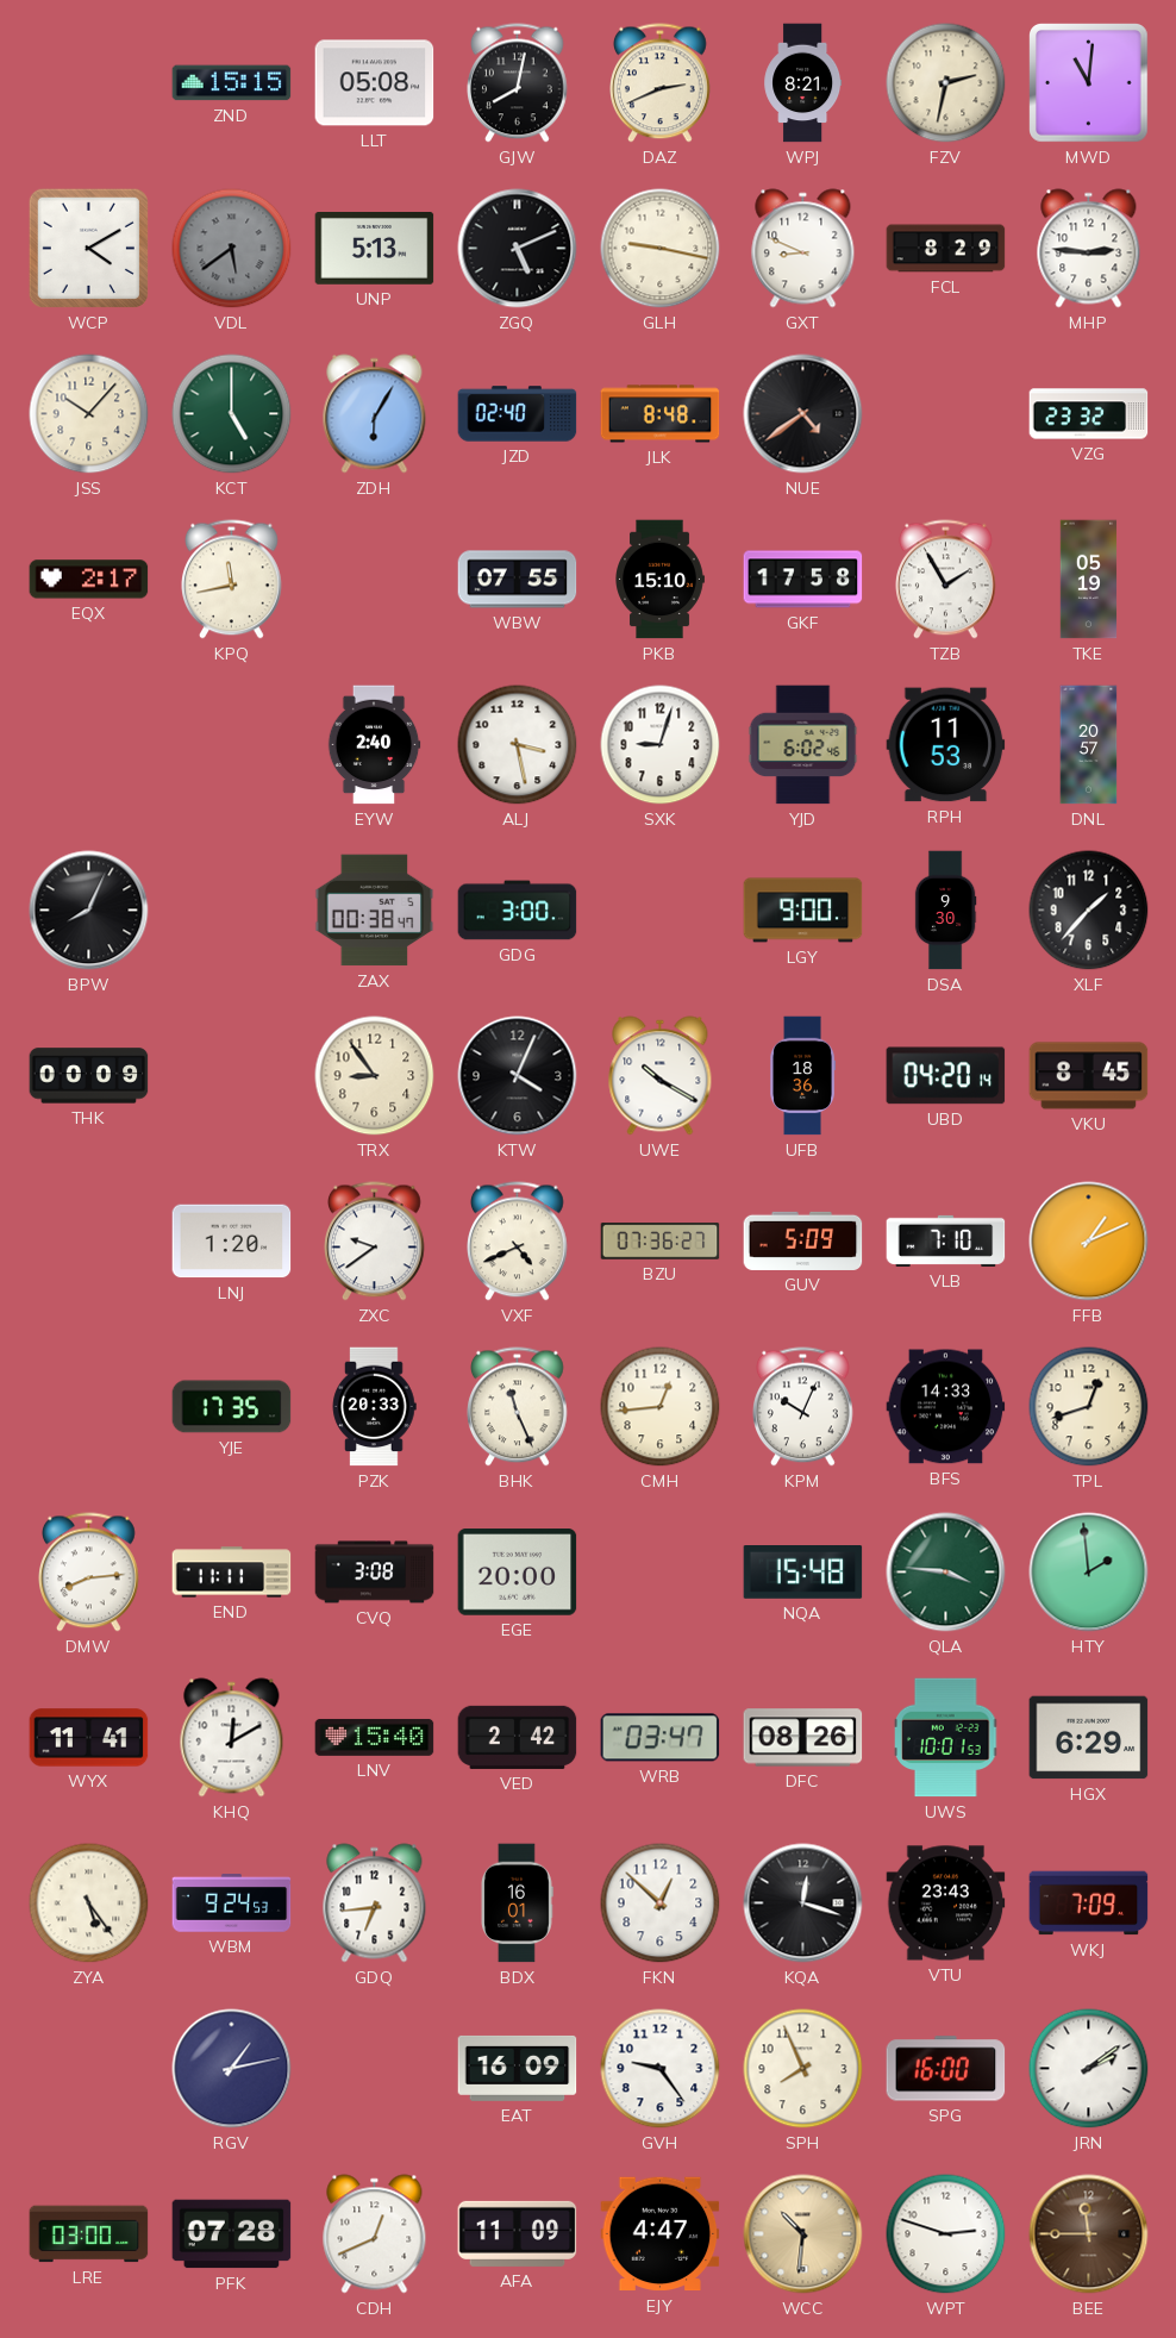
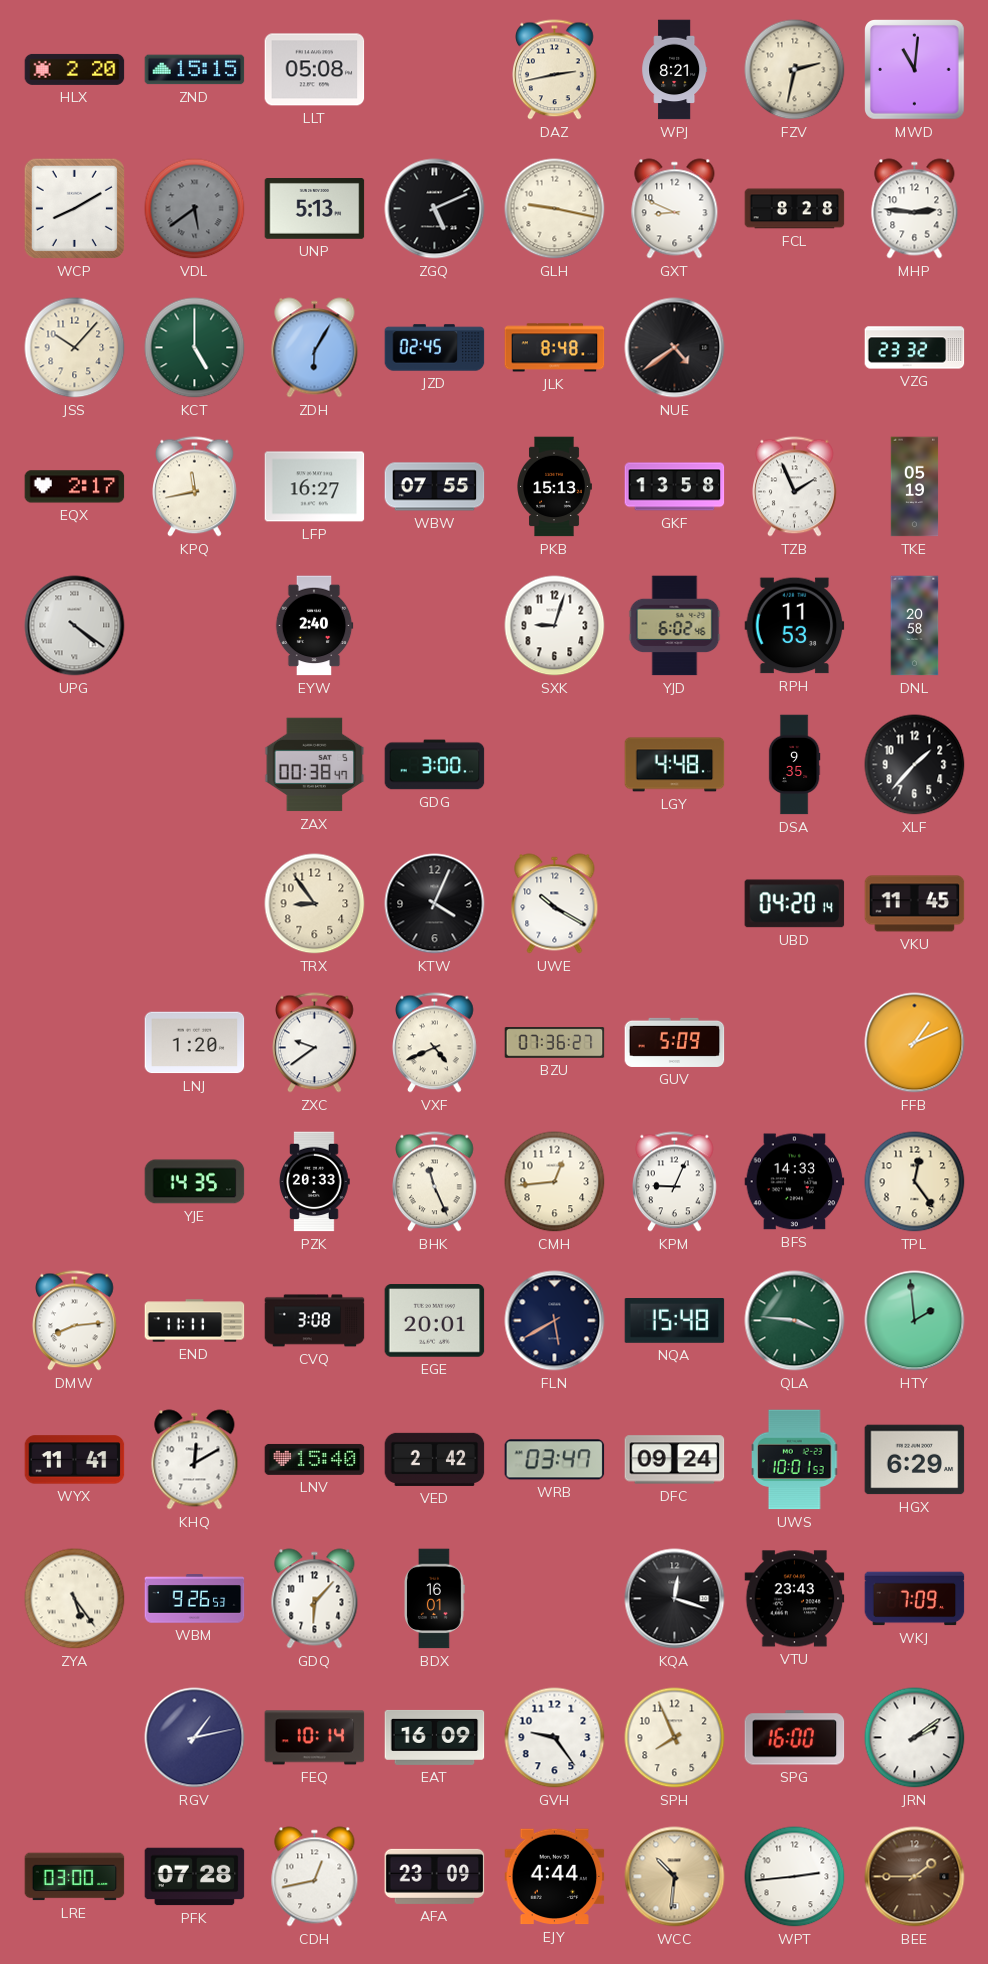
HLX: none -> 2:20
GJW: 8:02 -> none
DAZ: 2:41 -> 2:43
WCP: 4:10 -> 8:10
FCL: 8:29 -> 8:28
JZD: 02:40 -> 02:45
LFP: none -> 16:27
PKB: 15:10 -> 15:13
GKF: 17:58 -> 13:58
TZB: 1:55 -> 1:56
UPG: none -> 4:21
ALJ: 3:28 -> none
DNL: 20:57 -> 20:58
BPW: 8:04 -> none
LGY: 9:00 -> 4:48
DSA: 9:30 -> 9:35
THK: 00:09 -> none
UFB: 18:36 -> none
VKU: 8:45 -> 11:45
VLB: 7:10 -> none
YJE: 17:35 -> 14:35
KPM: 10:04 -> 9:04
TPL: 12:42 -> 12:24
EGE: 20:00 -> 20:01
FLN: none -> 5:40
DFC: 08:26 -> 09:24
WBM: 9:24 -> 9:26
GDQ: 6:44 -> 6:07
FKN: 12:52 -> none
FEQ: none -> 10:14
CDH: 12:41 -> 12:43
AFA: 11:09 -> 23:09
EJY: 4:47 -> 4:44
WPT: 2:48 -> 2:44
BEE: 11:45 -> 1:45
